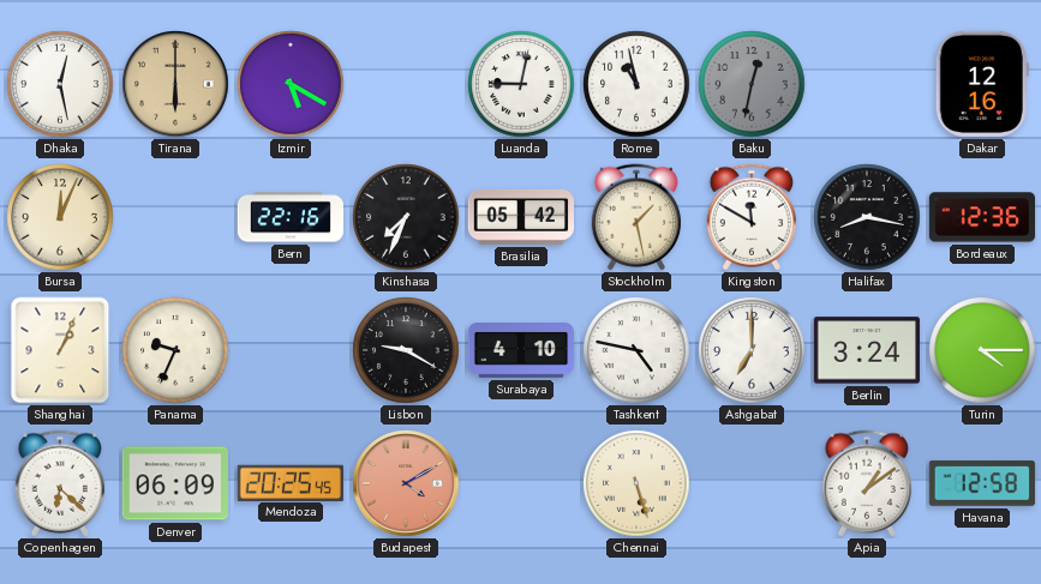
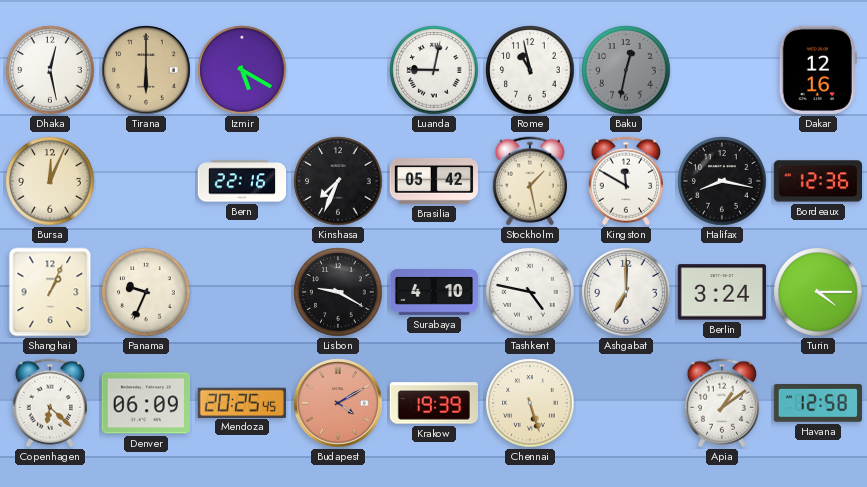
Krakow: none -> 19:39
